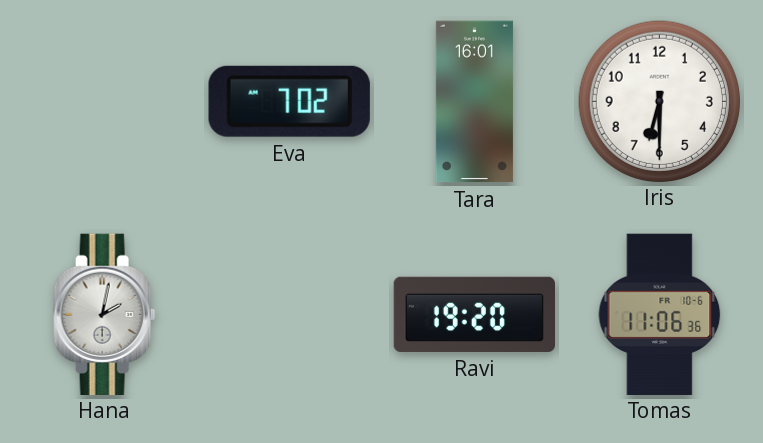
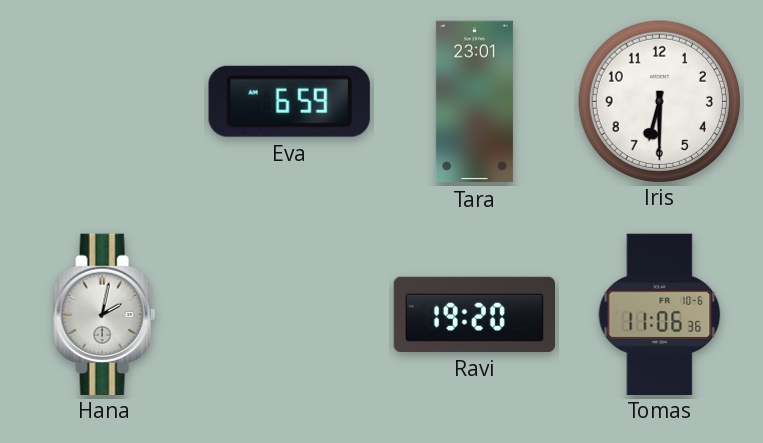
Eva: 7:02 -> 6:59
Tara: 16:01 -> 23:01
